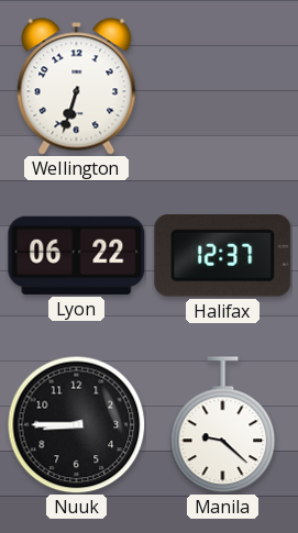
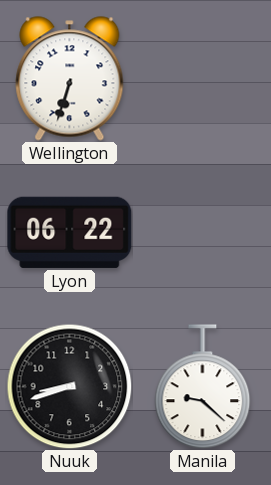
Halifax: 12:37 -> none
Nuuk: 8:45 -> 8:42
